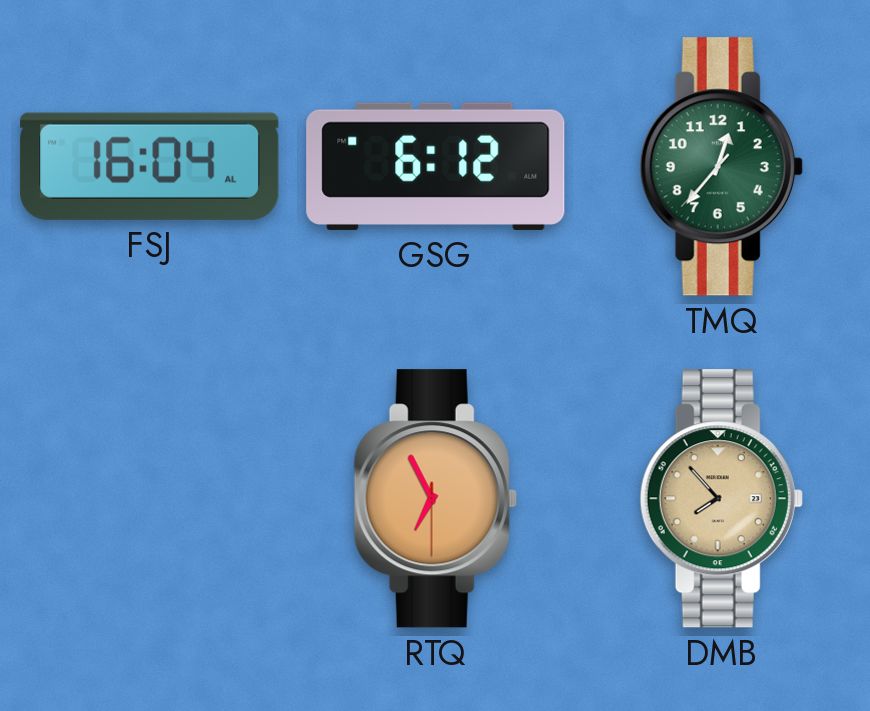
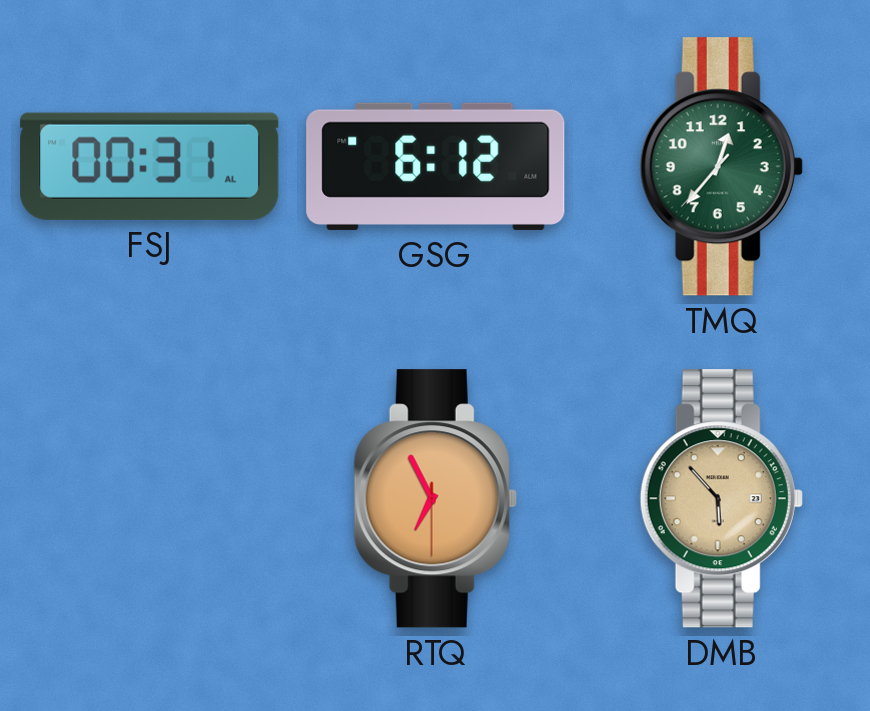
FSJ: 16:04 -> 00:31
DMB: 7:53 -> 5:53
